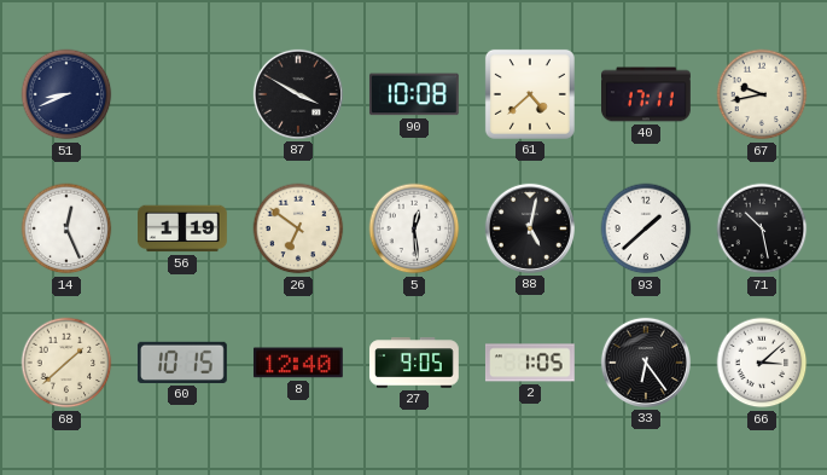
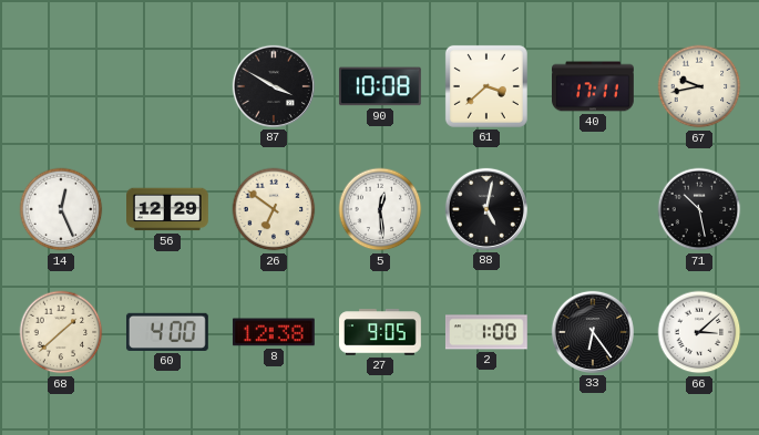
51: 8:41 -> none
61: 4:38 -> 3:38
56: 1:19 -> 12:29
93: 1:38 -> none
60: 10:15 -> 4:00
8: 12:40 -> 12:38
2: 1:05 -> 1:00
